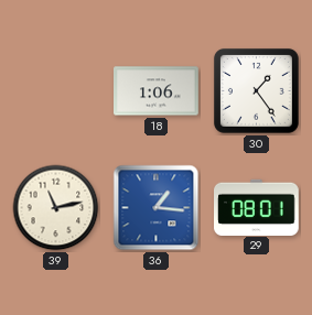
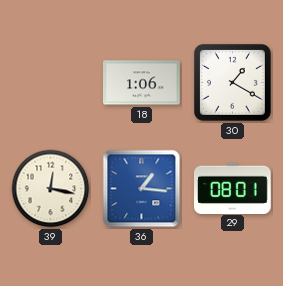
30: 1:24 -> 1:20
39: 11:13 -> 12:17
